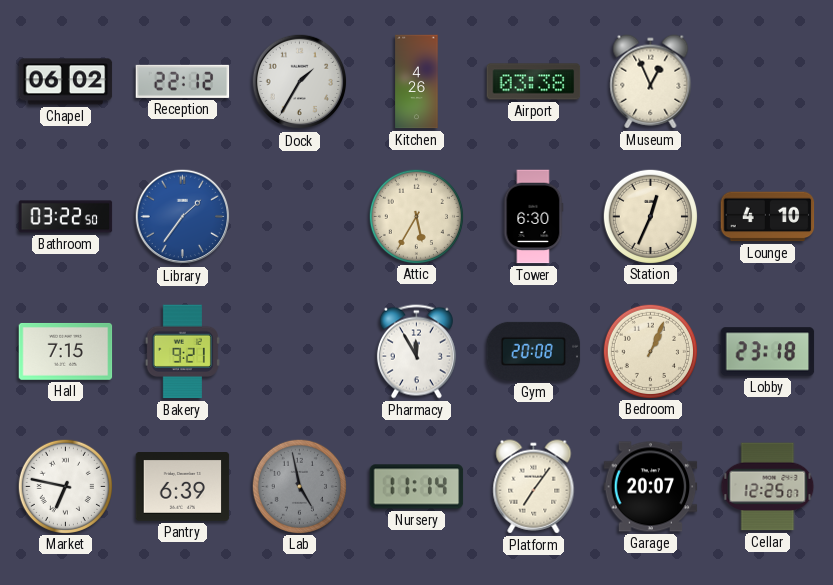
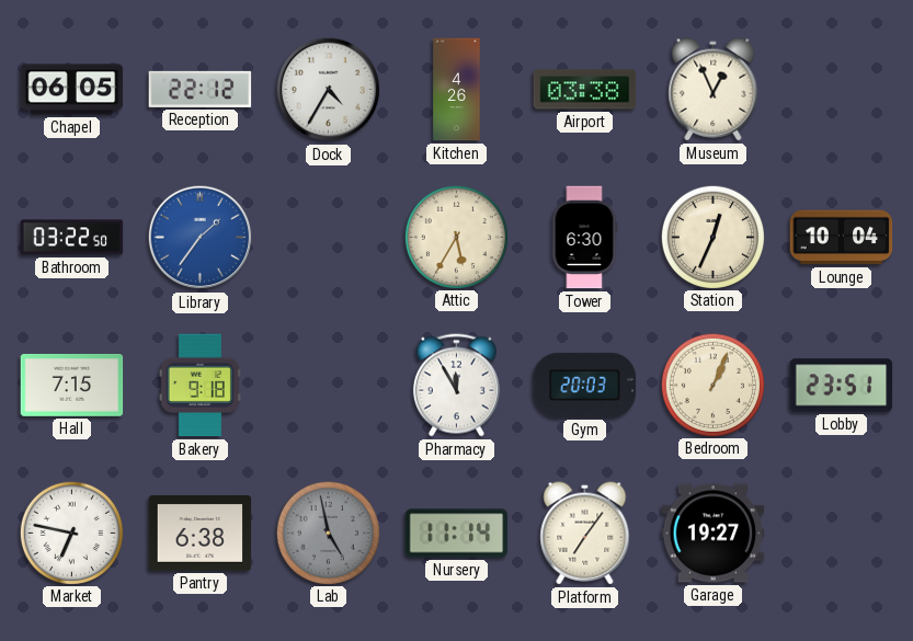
Chapel: 06:02 -> 06:05
Dock: 1:35 -> 4:35
Lounge: 4:10 -> 10:04
Bakery: 9:21 -> 9:18
Gym: 20:08 -> 20:03
Lobby: 23:18 -> 23:51
Pantry: 6:39 -> 6:38
Garage: 20:07 -> 19:27
Cellar: 12:25 -> none
